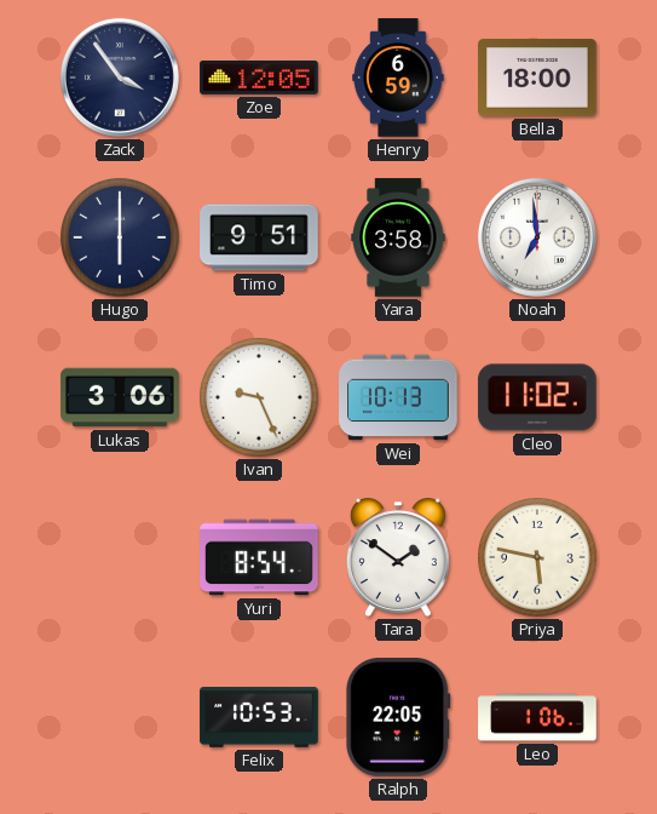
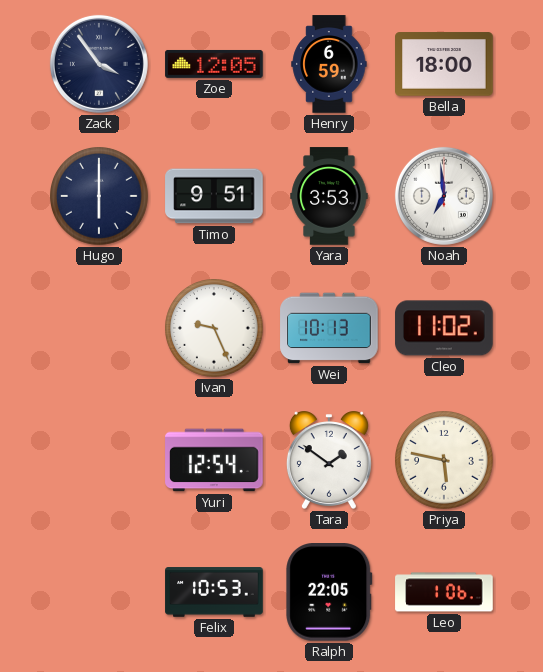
Yara: 3:58 -> 3:53
Lukas: 3:06 -> none
Yuri: 8:54 -> 12:54
